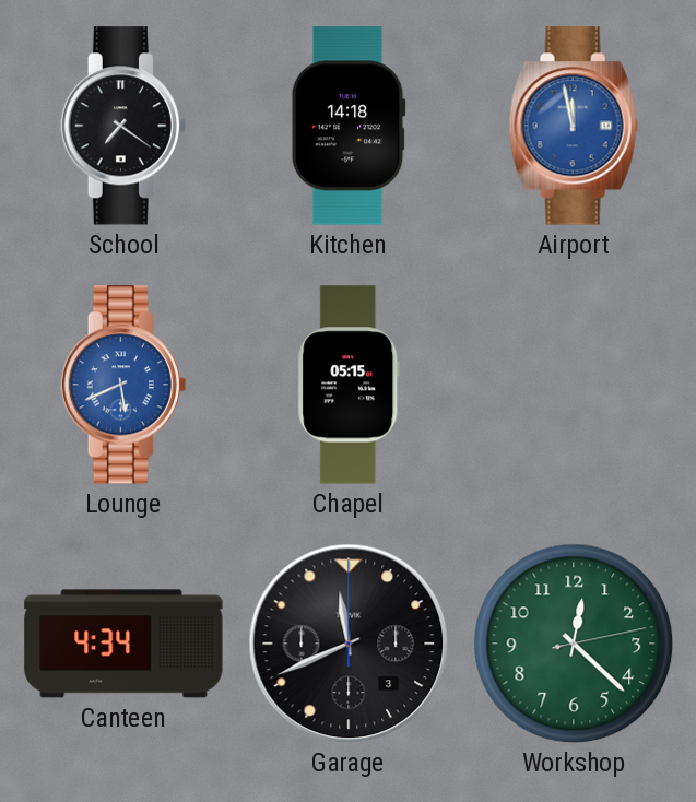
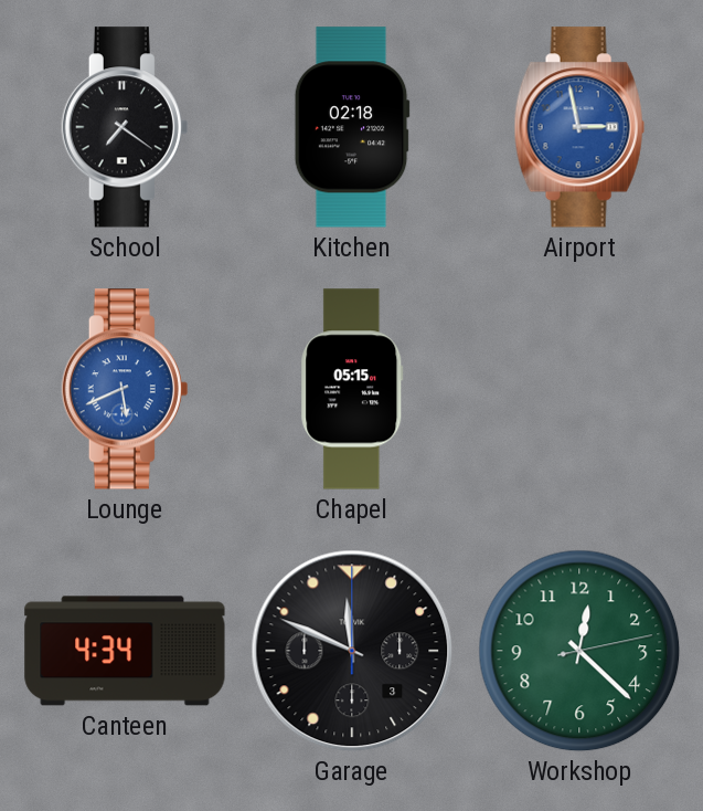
Kitchen: 14:18 -> 02:18
Airport: 11:58 -> 2:58
Garage: 11:41 -> 11:49
